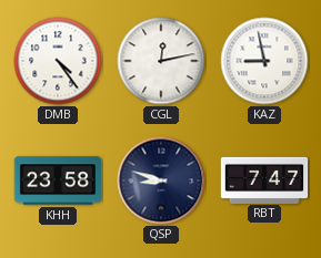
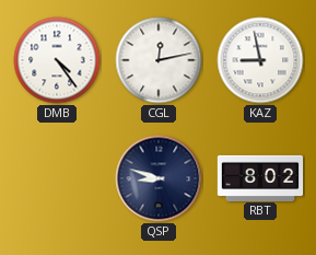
KHH: 23:58 -> none
RBT: 7:47 -> 8:02
